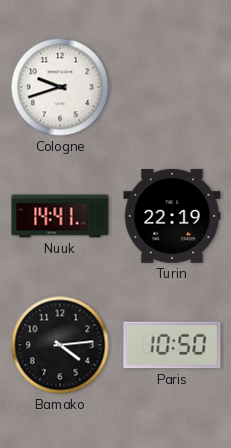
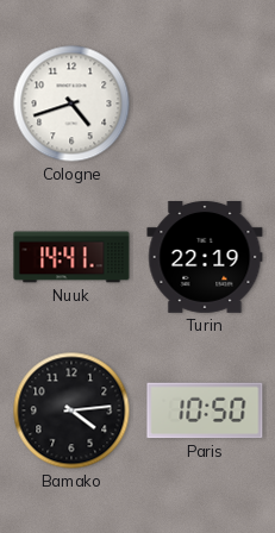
Cologne: 9:42 -> 4:42
